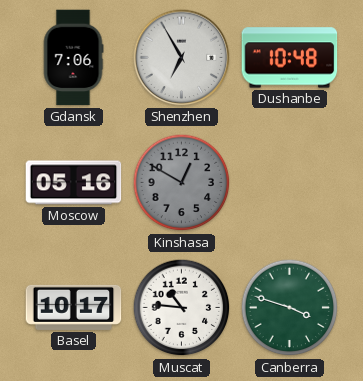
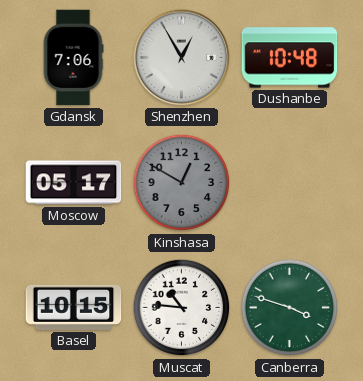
Shenzhen: 6:55 -> 12:55
Moscow: 05:16 -> 05:17
Basel: 10:17 -> 10:15
